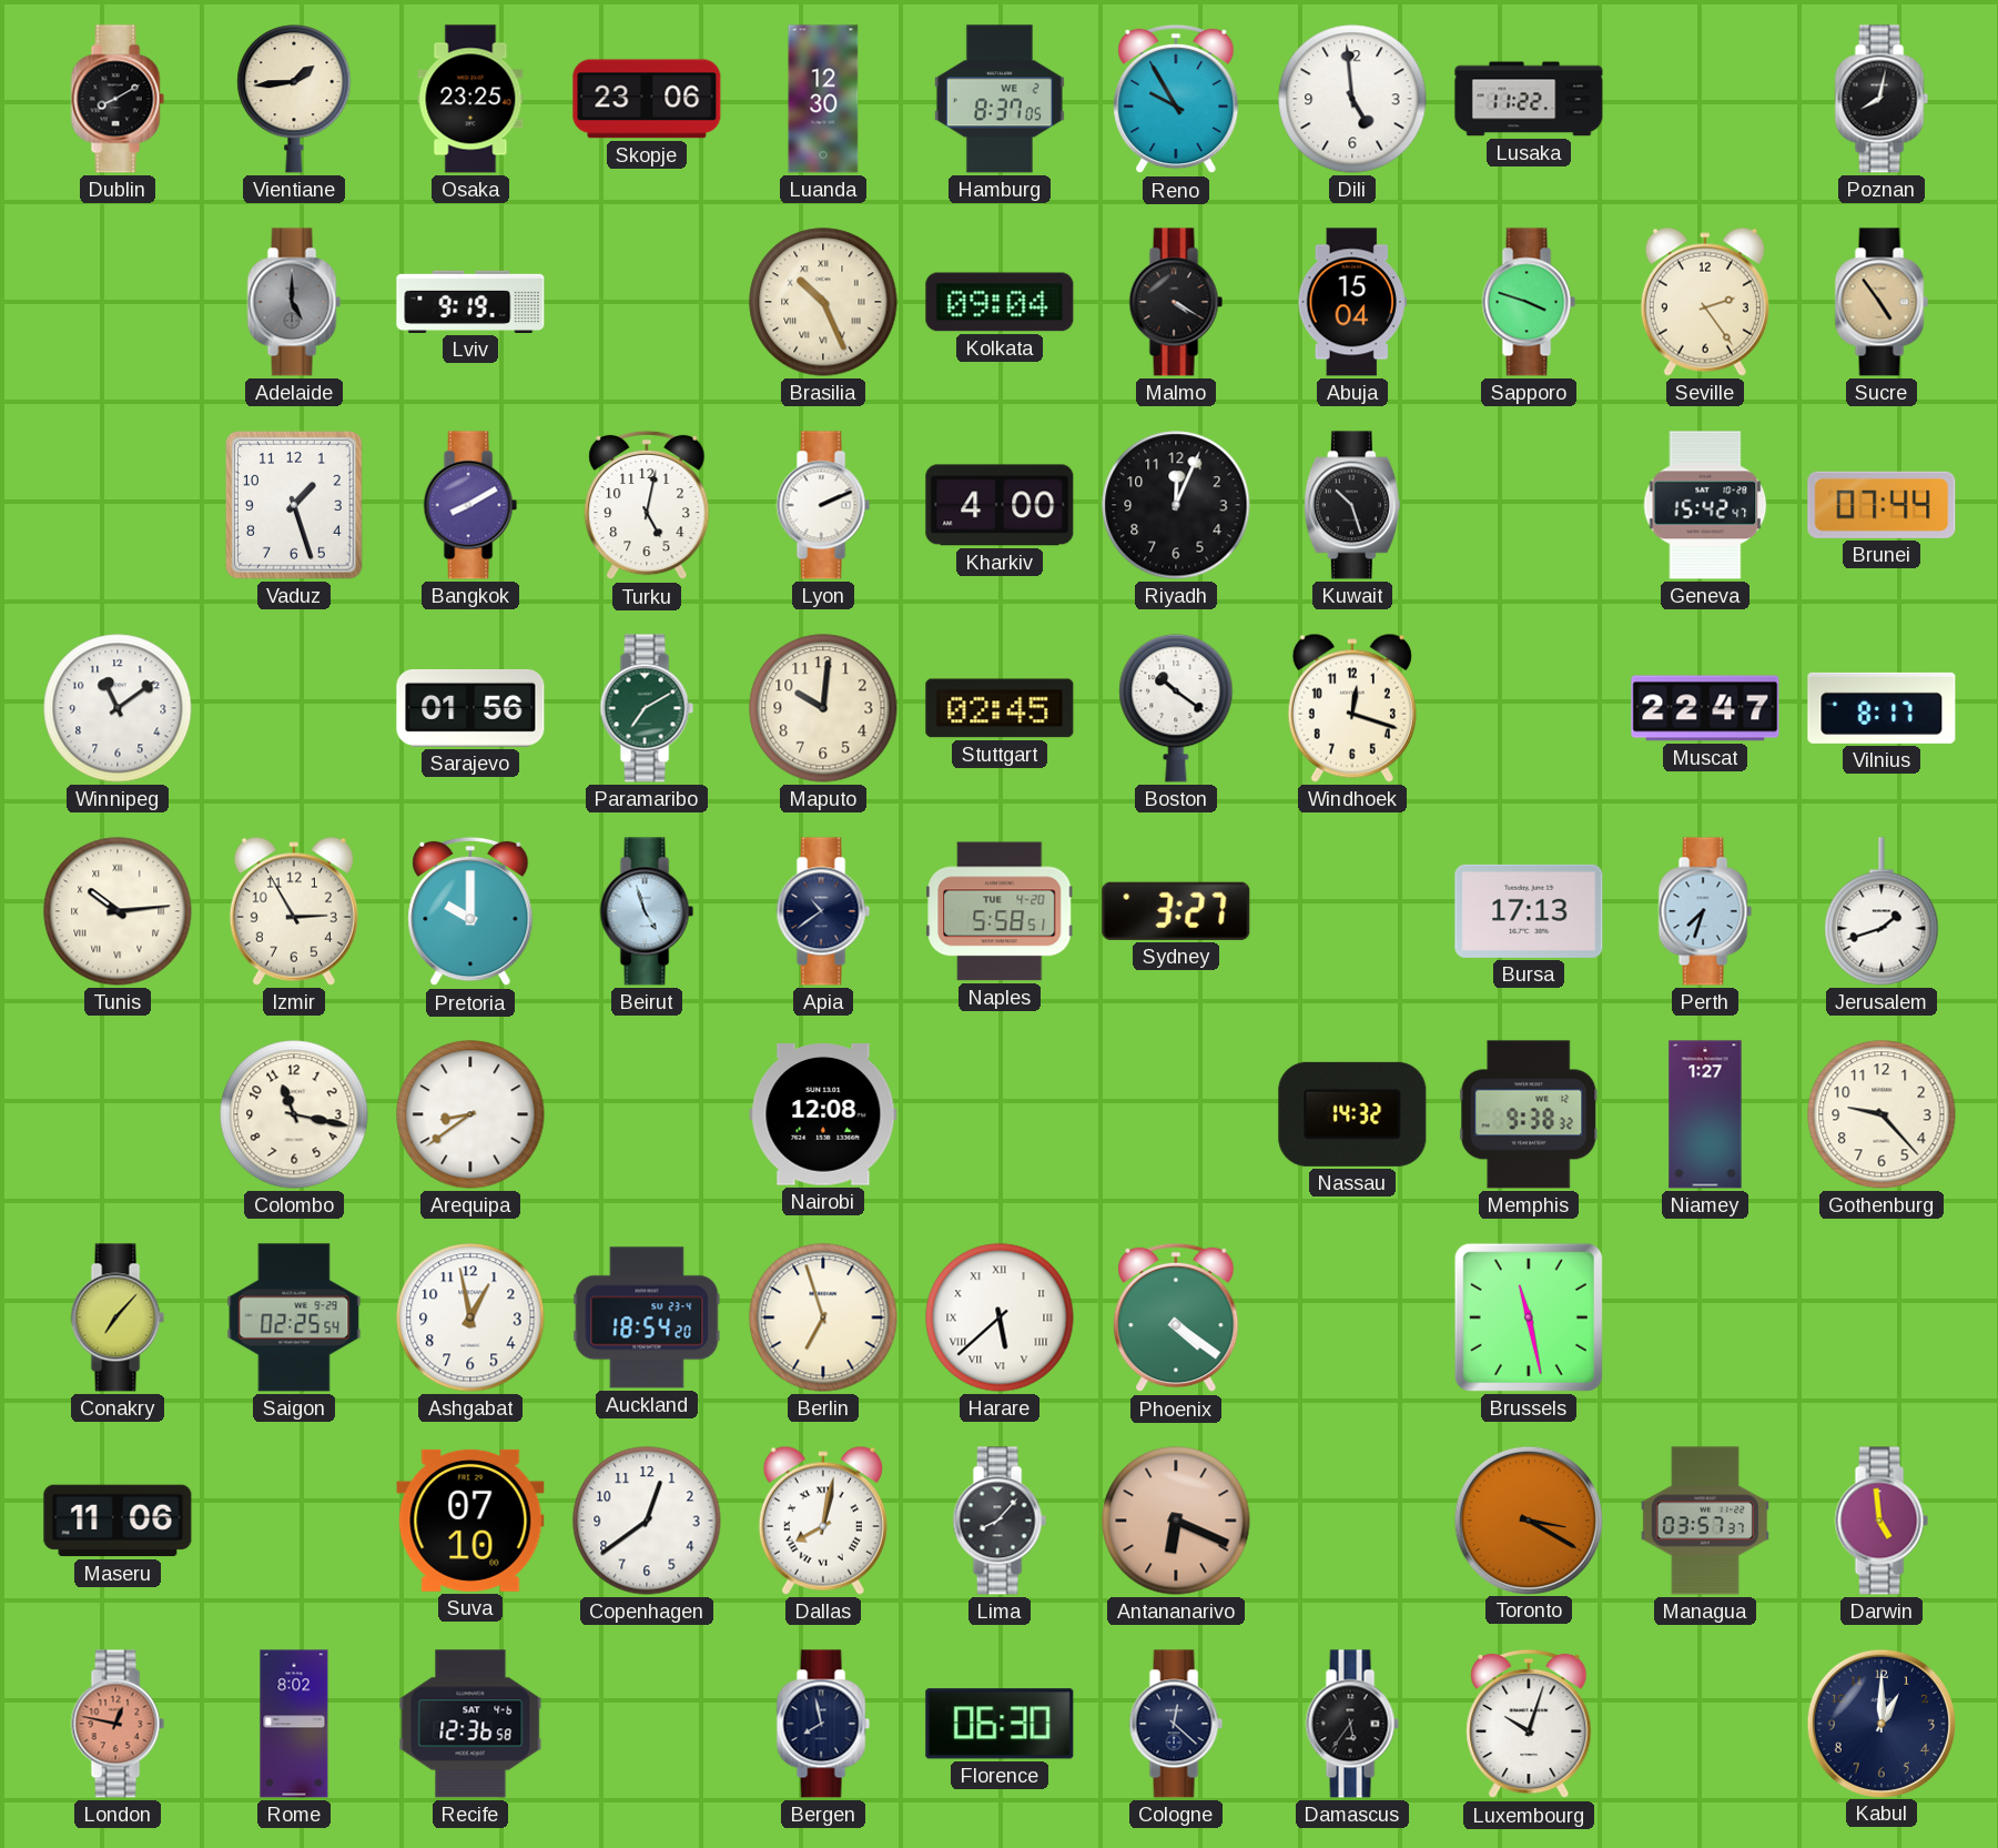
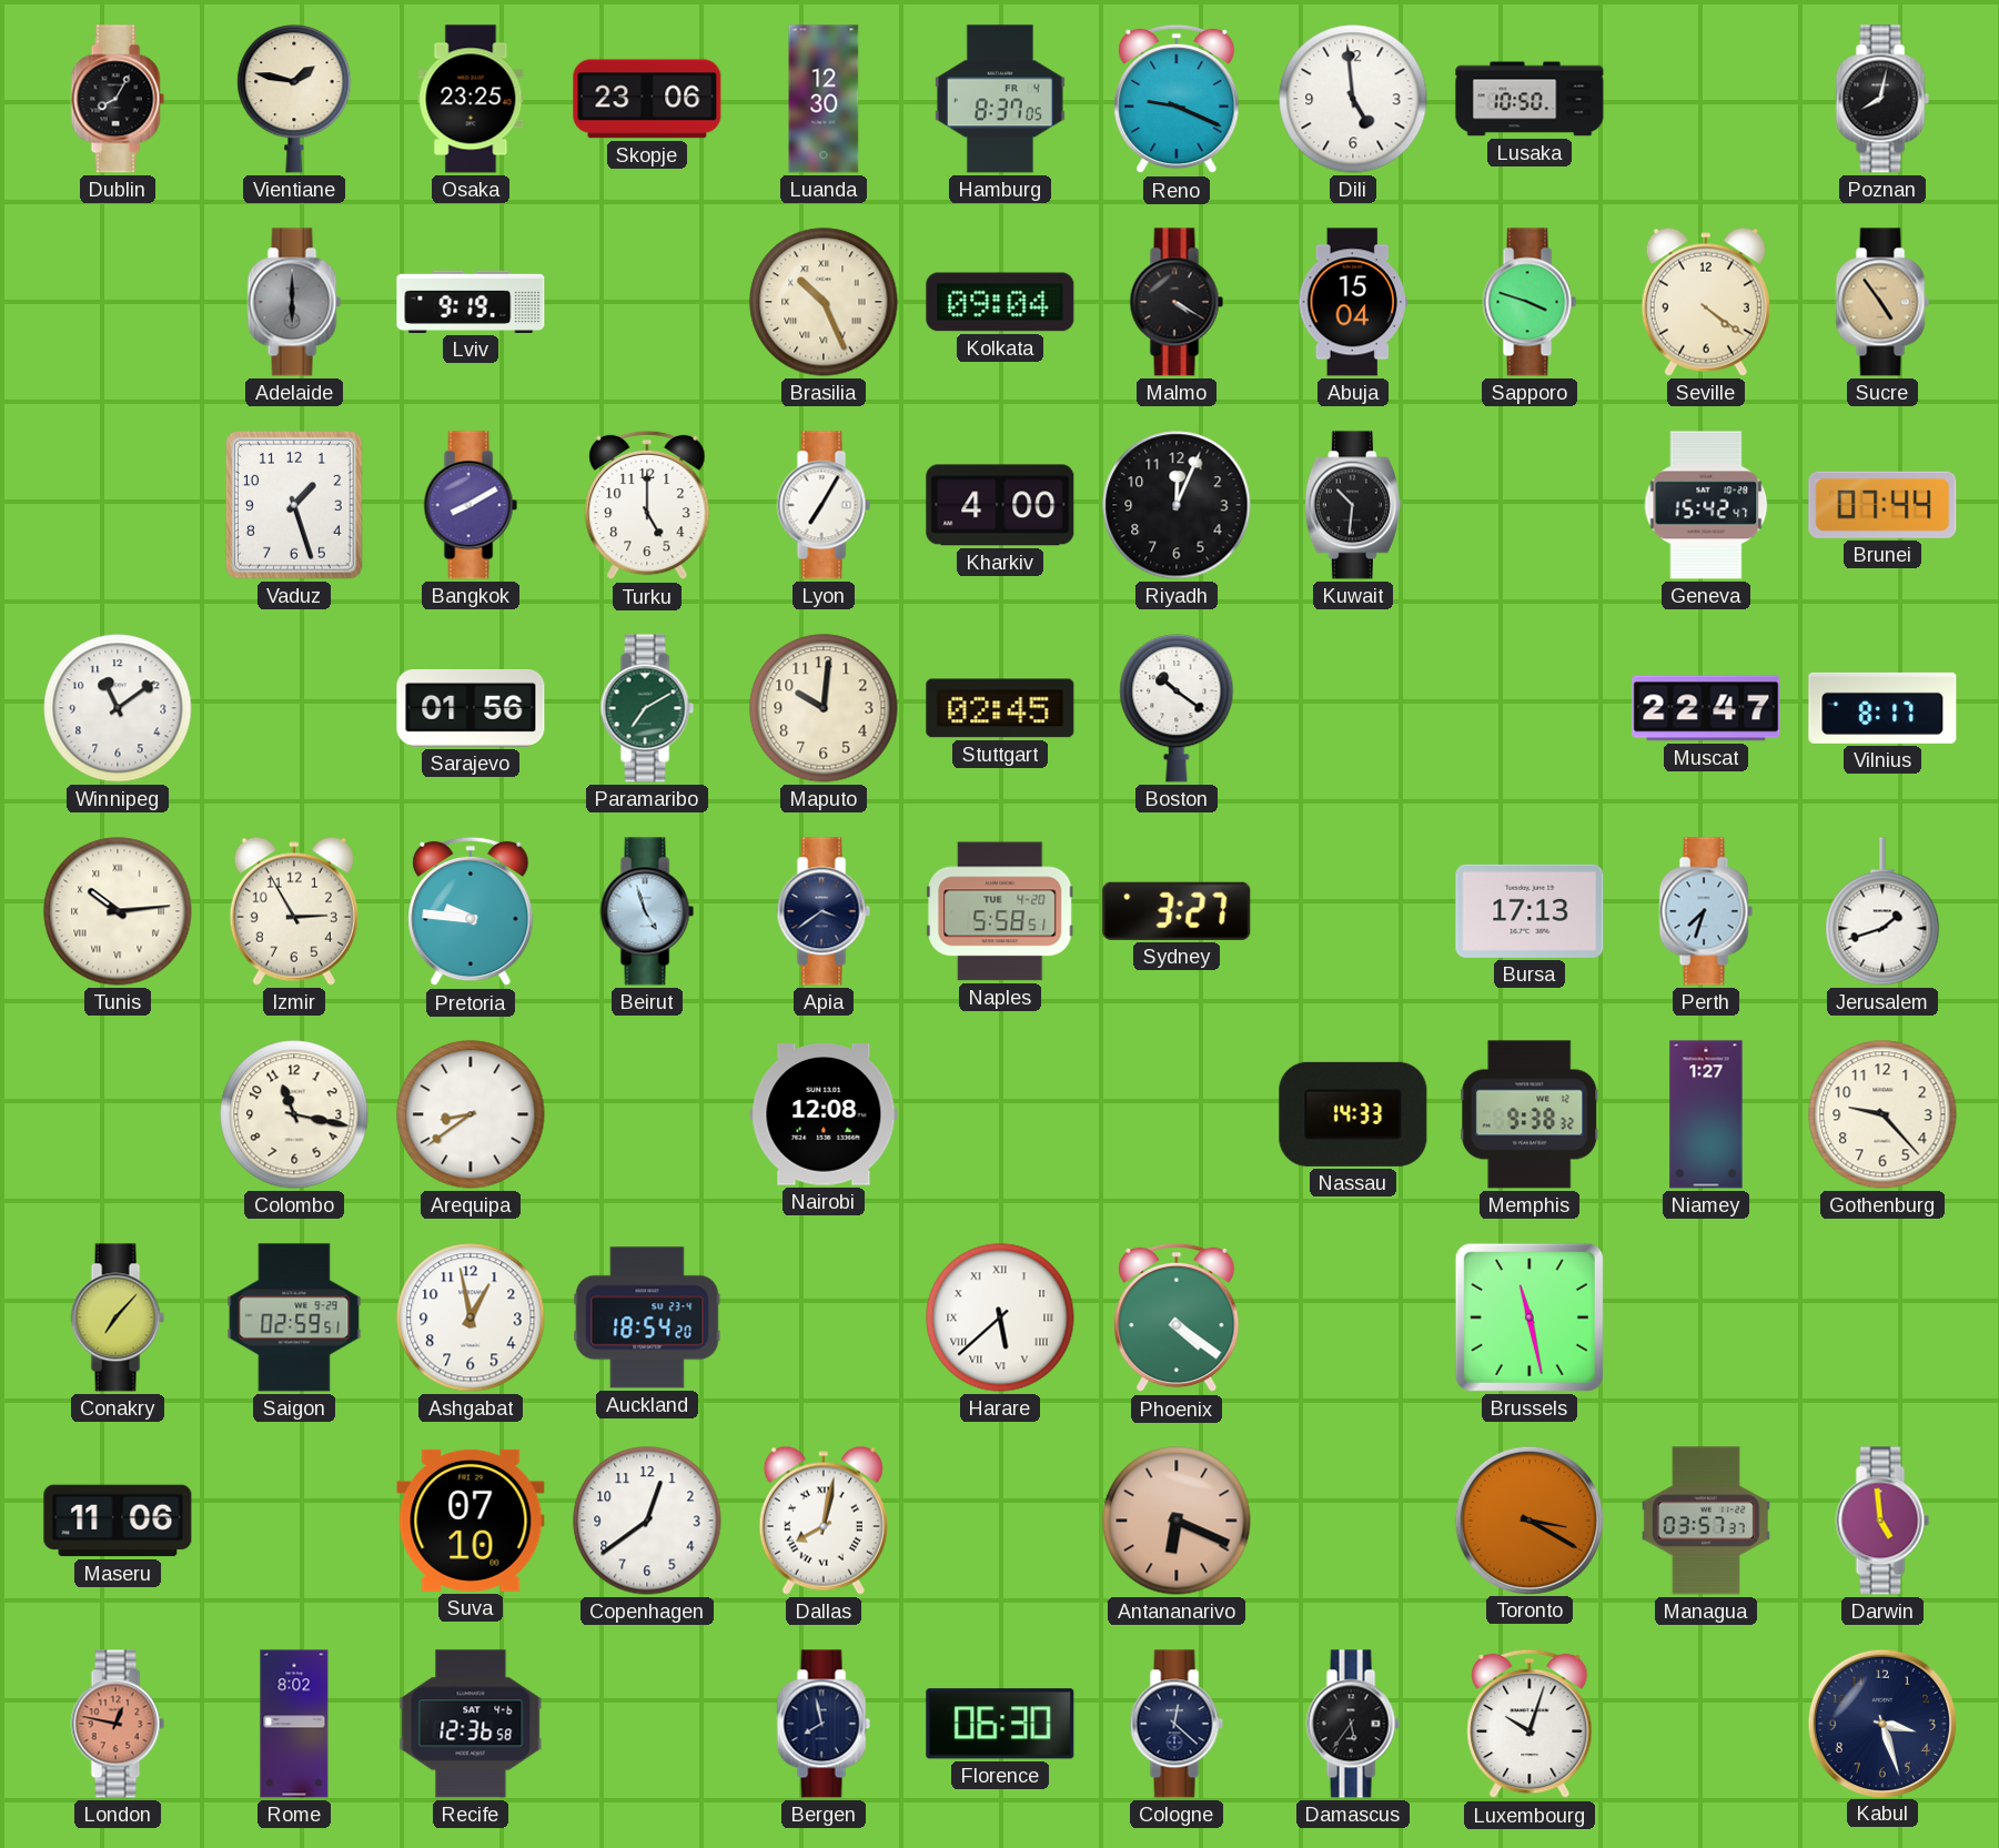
Dublin: 8:10 -> 8:05
Vientiane: 1:44 -> 1:47
Hamburg date: WE 2 -> FR 4
Reno: 9:55 -> 9:19
Lusaka: 11:22 -> 10:50
Adelaide: 5:00 -> 6:00
Seville: 2:24 -> 4:21
Turku: 5:02 -> 5:00
Lyon: 2:11 -> 7:05
Kuwait: 10:27 -> 10:31
Windhoek: 12:18 -> none
Pretoria: 10:00 -> 9:46
Apia: 10:39 -> 3:39
Nassau: 14:32 -> 14:33
Saigon: 02:25 -> 02:59
Berlin: 6:57 -> none
Lima: 8:07 -> none
Kabul: 1:00 -> 3:27
